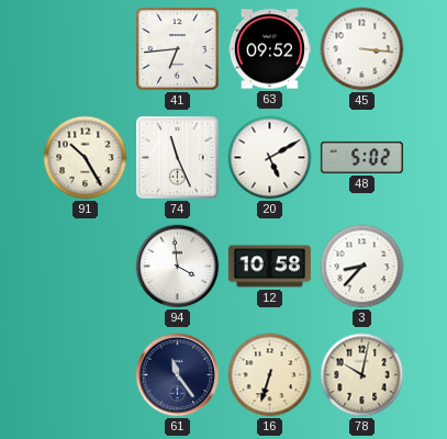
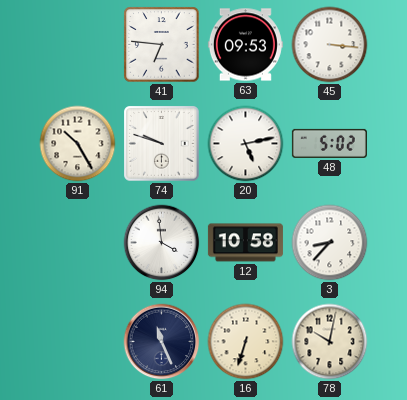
41: 6:44 -> 6:46
63: 09:52 -> 09:53
74: 11:26 -> 9:48
20: 5:10 -> 5:13
61: 11:24 -> 11:26
